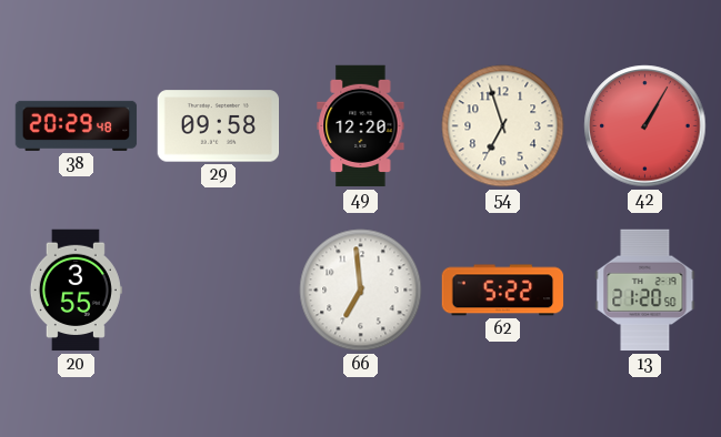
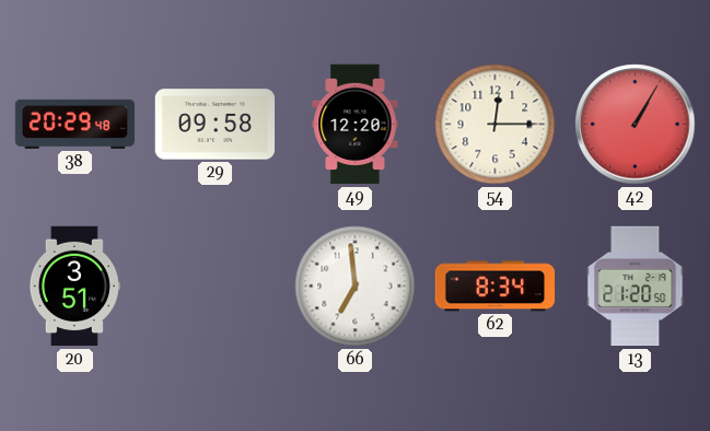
54: 6:57 -> 12:15
20: 3:55 -> 3:51
62: 5:22 -> 8:34
